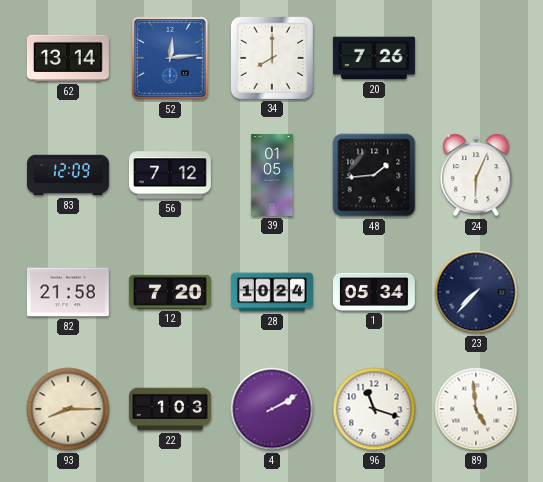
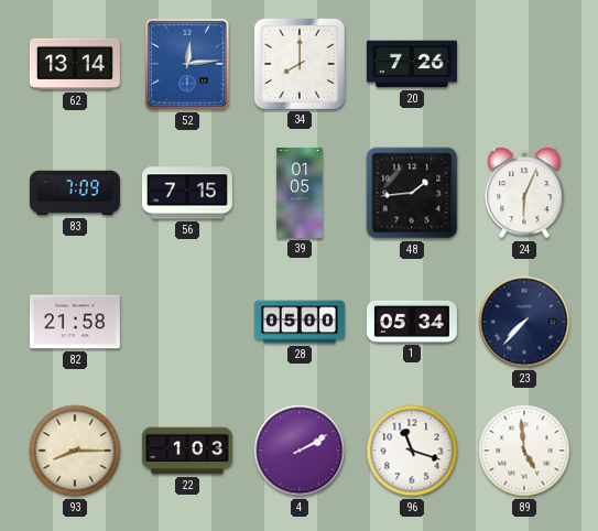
83: 12:09 -> 7:09
56: 7:12 -> 7:15
12: 7:20 -> none
28: 10:24 -> 05:00
